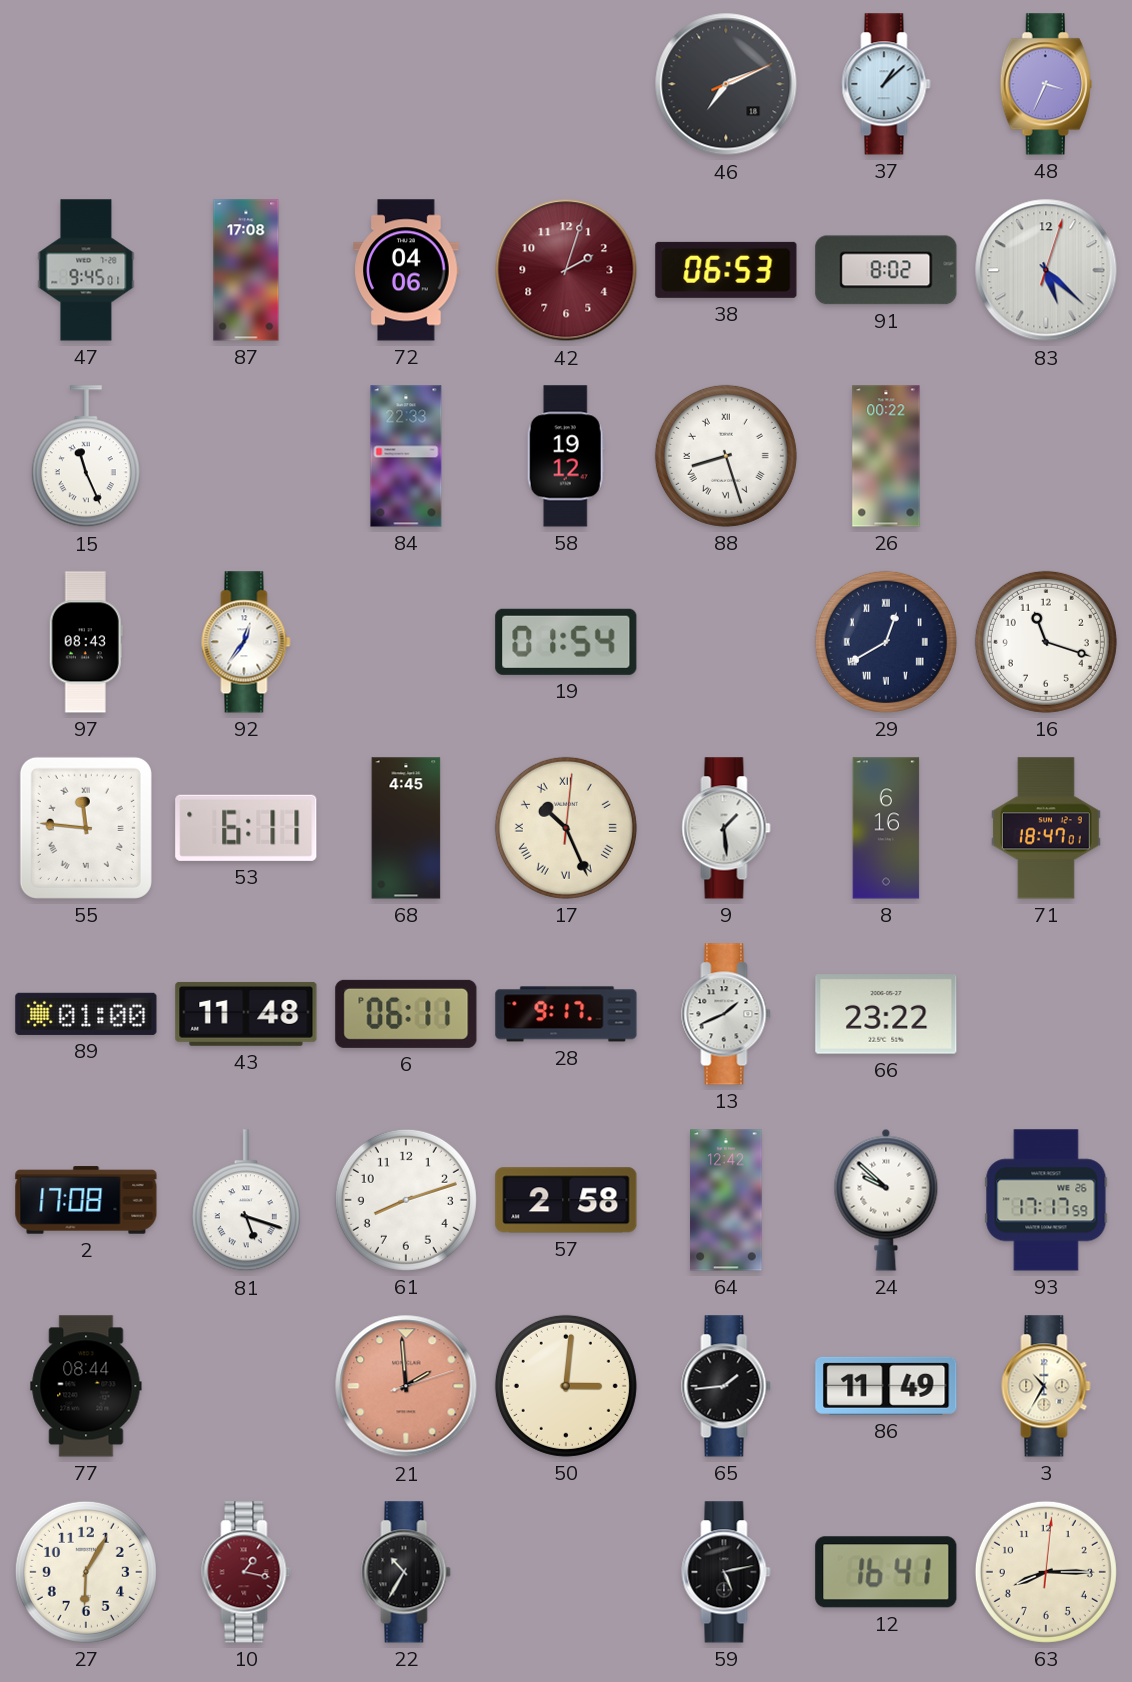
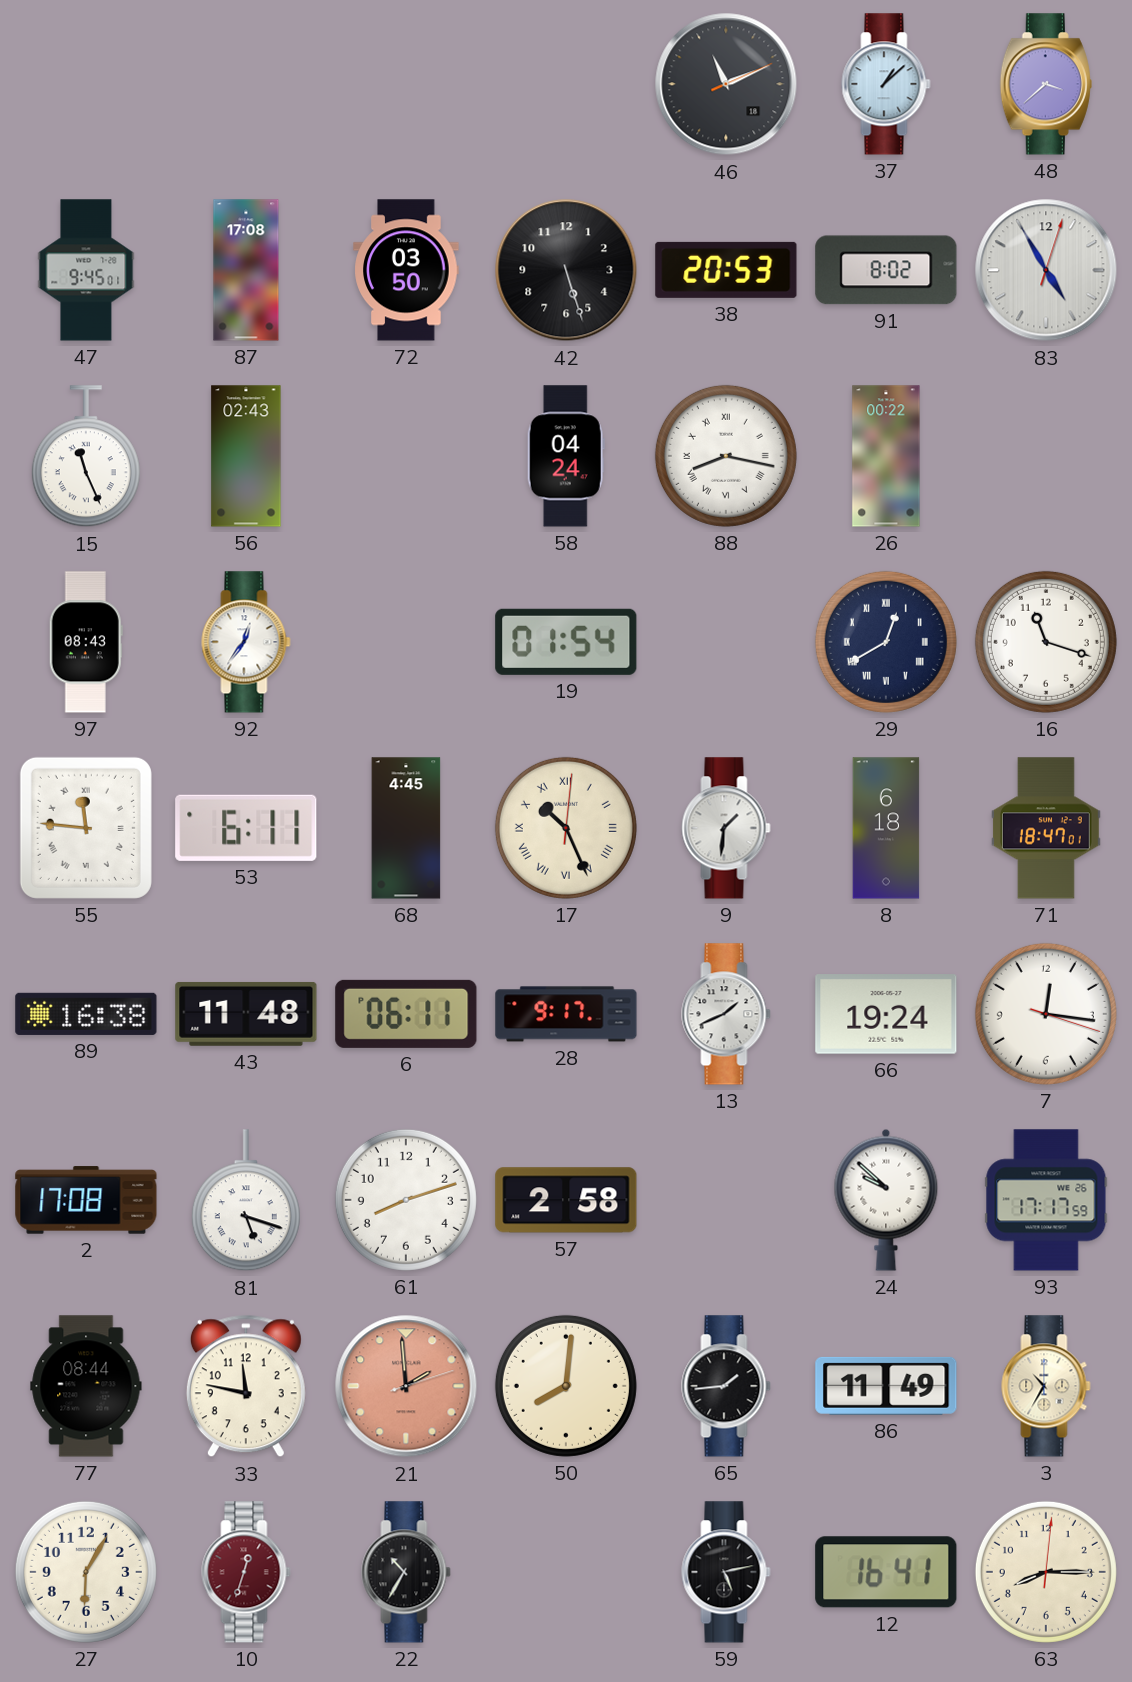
46: 7:11 -> 11:11
48: 3:34 -> 3:38
72: 04:06 -> 03:50
42: 2:03 -> 5:27
42 dial: burgundy -> black
38: 06:53 -> 20:53
83: 5:22 -> 4:55
56: none -> 02:43
84: 22:33 -> none
58: 19:12 -> 04:24
88: 8:27 -> 8:17
9: 1:29 -> 1:31
8: 6:16 -> 6:18
89: 01:00 -> 16:38
66: 23:22 -> 19:24
7: none -> 12:16
64: 12:42 -> none
33: none -> 11:47
50: 3:01 -> 8:01
10: 1:17 -> 12:33
